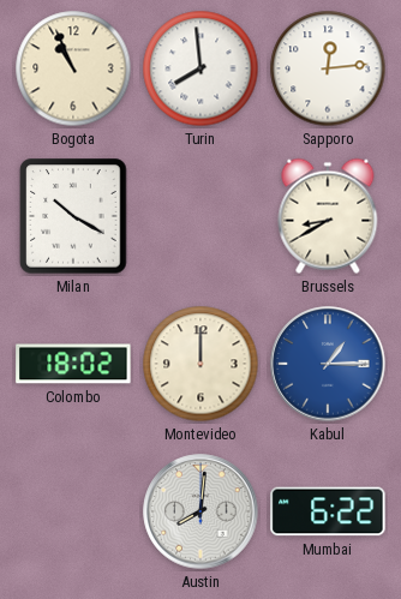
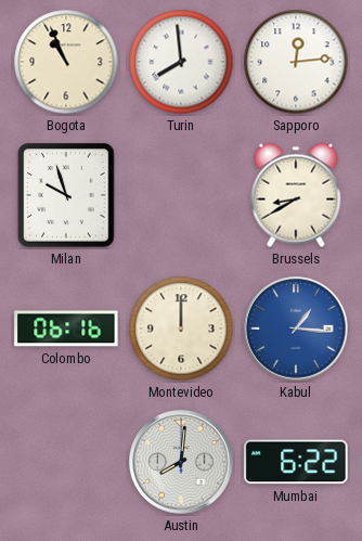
Milan: 10:20 -> 9:57
Colombo: 18:02 -> 06:16
Kabul: 1:15 -> 1:16
